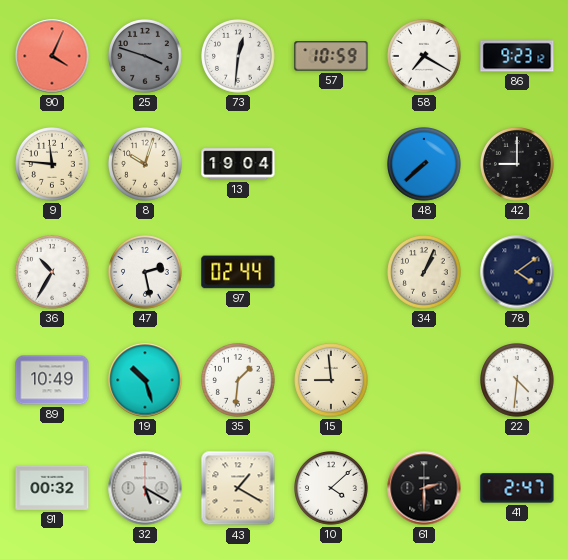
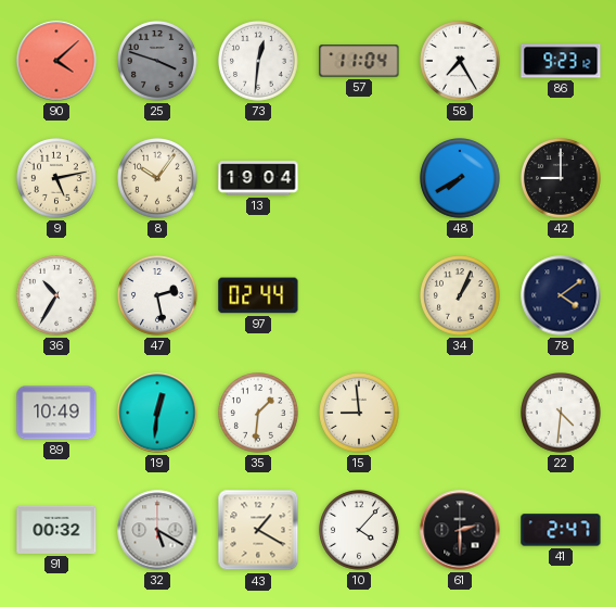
90: 4:04 -> 4:08
57: 10:59 -> 11:04
58: 7:20 -> 7:25
9: 11:46 -> 5:13
8: 10:03 -> 10:06
48: 7:38 -> 7:40
19: 10:27 -> 12:31
10: 4:08 -> 4:07
